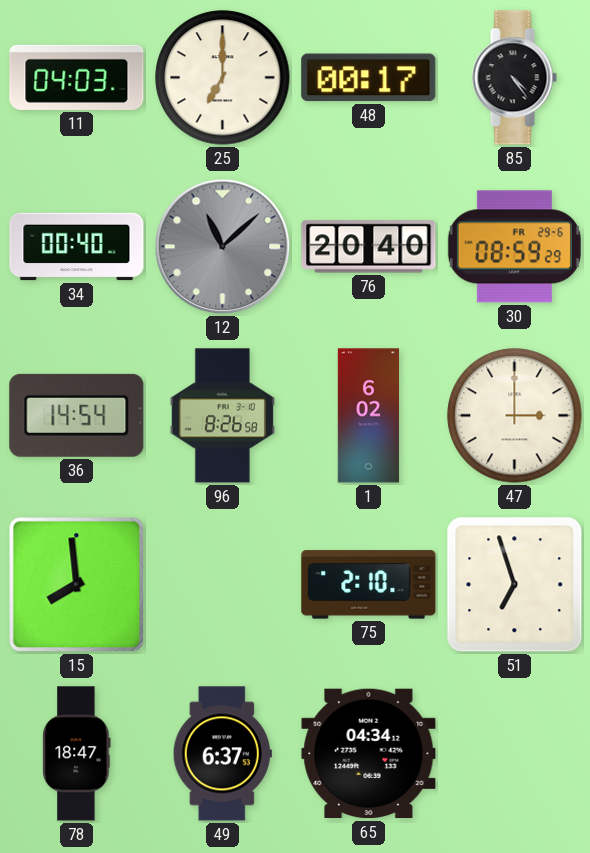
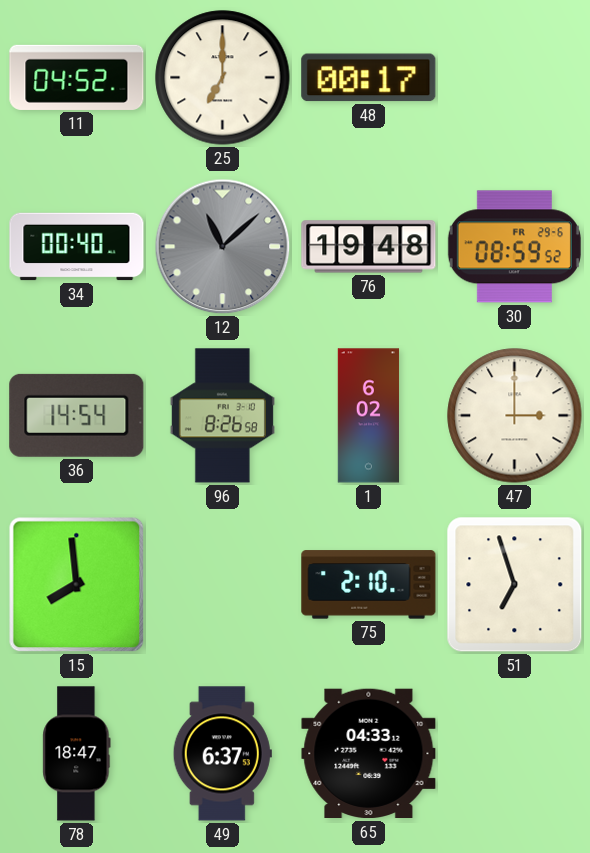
11: 04:03 -> 04:52
85: 4:24 -> none
76: 20:40 -> 19:48
30: 08:59:29 -> 08:59:52
65: 04:34 -> 04:33
